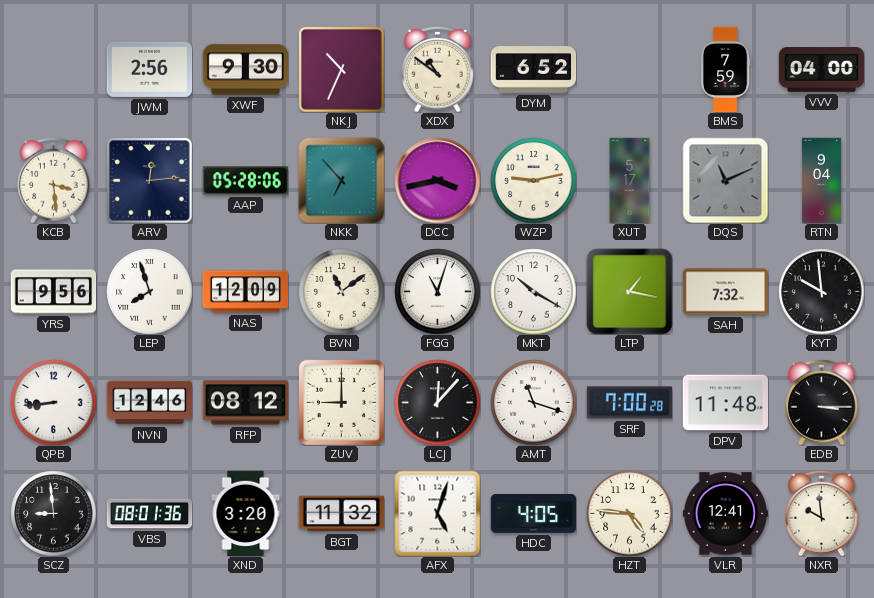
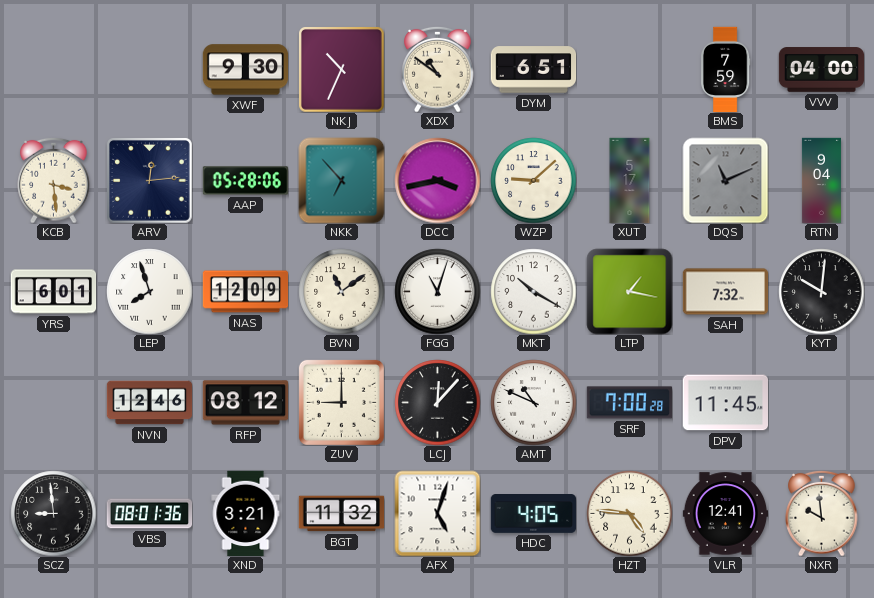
JWM: 2:56 -> none
DYM: 6:52 -> 6:51
WZP: 9:13 -> 9:08
YRS: 9:56 -> 6:01
KYT: 9:59 -> 10:01
QPB: 8:44 -> none
AMT: 11:18 -> 10:49
DPV: 11:48 -> 11:45
EDB: 3:15 -> none
XND: 3:20 -> 3:21
